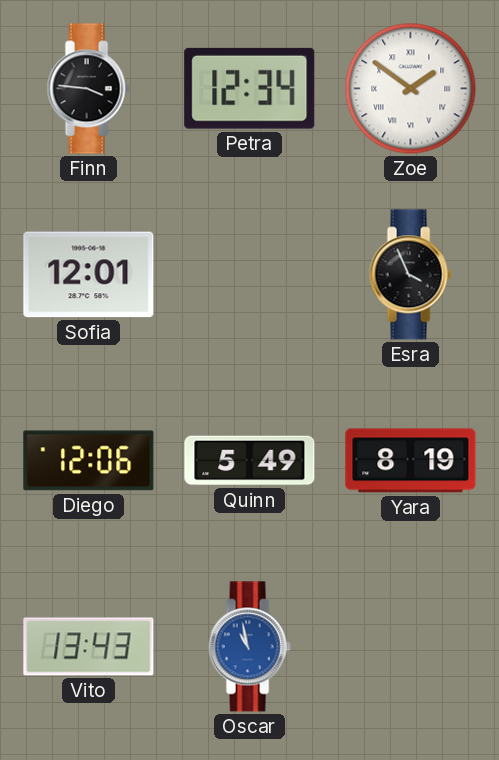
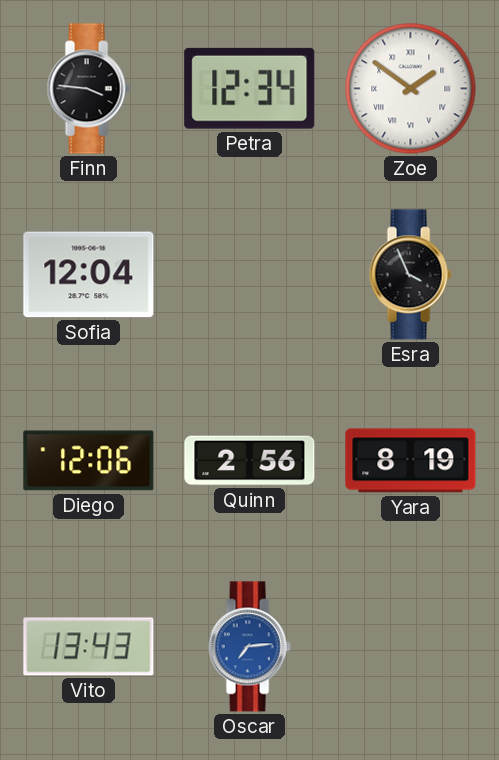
Sofia: 12:01 -> 12:04
Quinn: 5:49 -> 2:56
Oscar: 10:58 -> 7:14
